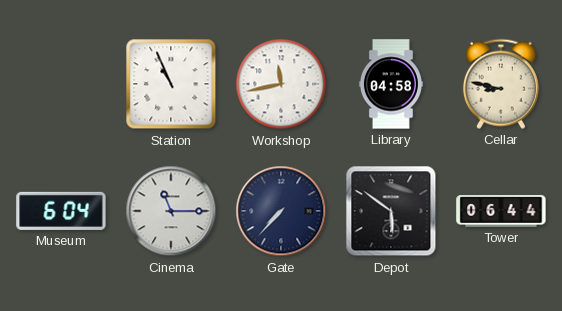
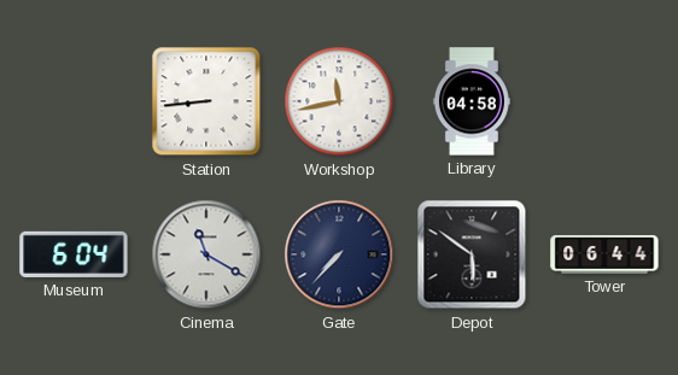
Station: 10:56 -> 8:44
Cellar: 8:47 -> none
Cinema: 11:15 -> 11:20
